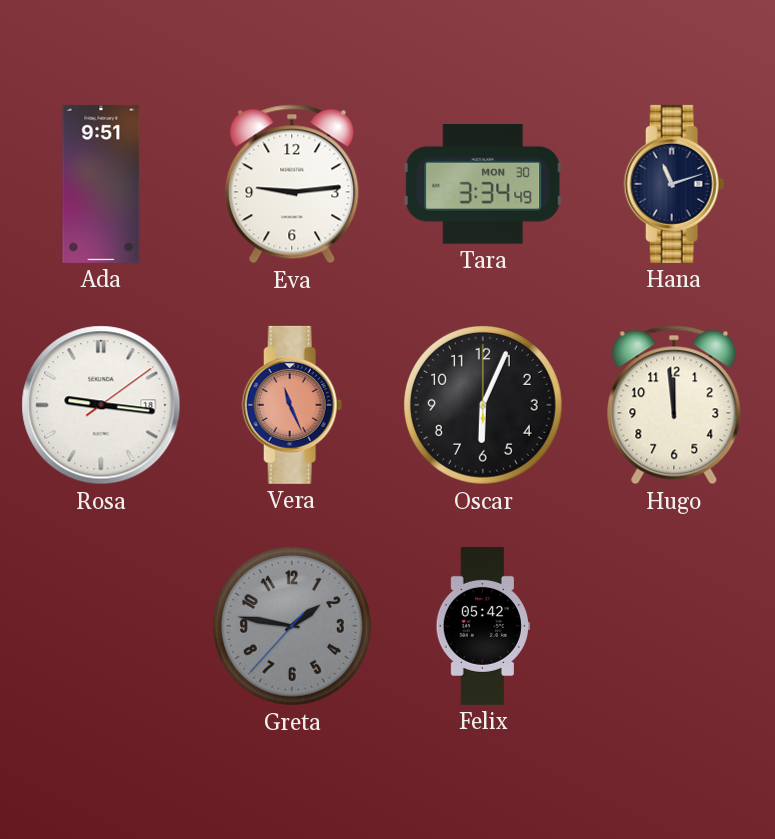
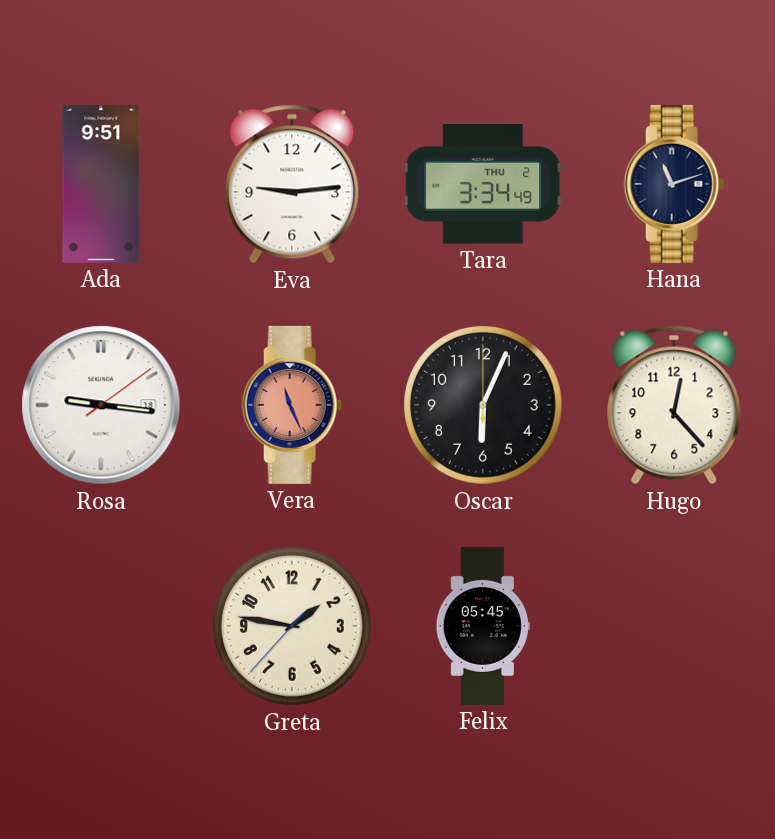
Tara date: MON 30 -> THU 2
Hugo: 11:59 -> 12:23
Greta dial: grey -> cream
Felix: 05:42 -> 05:45
